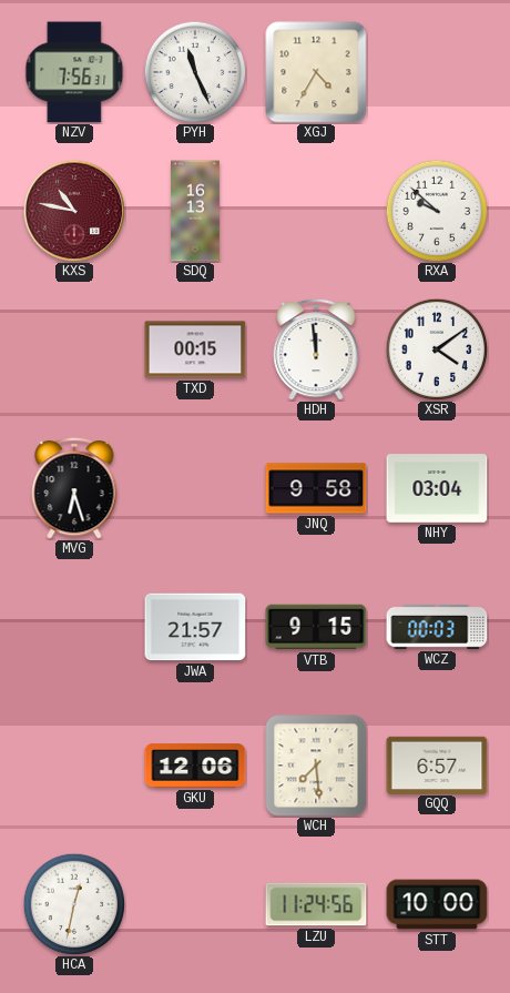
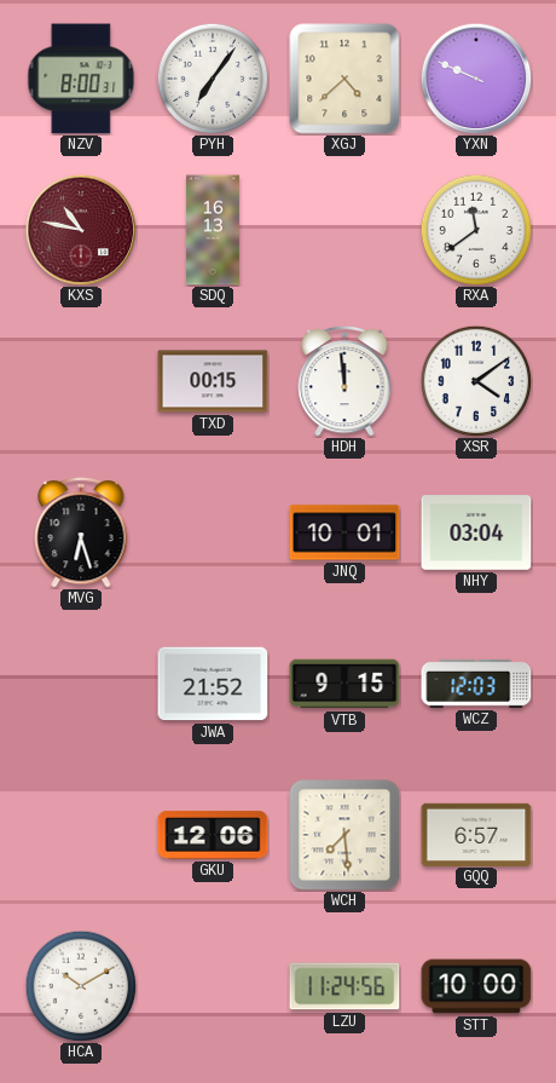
NZV: 7:56 -> 8:00
PYH: 11:26 -> 7:06
XGJ: 4:35 -> 4:38
YXN: none -> 9:49
RXA: 9:52 -> 11:39
JNQ: 9:58 -> 10:01
JWA: 21:57 -> 21:52
WCZ: 00:03 -> 12:03
HCA: 12:32 -> 10:10
